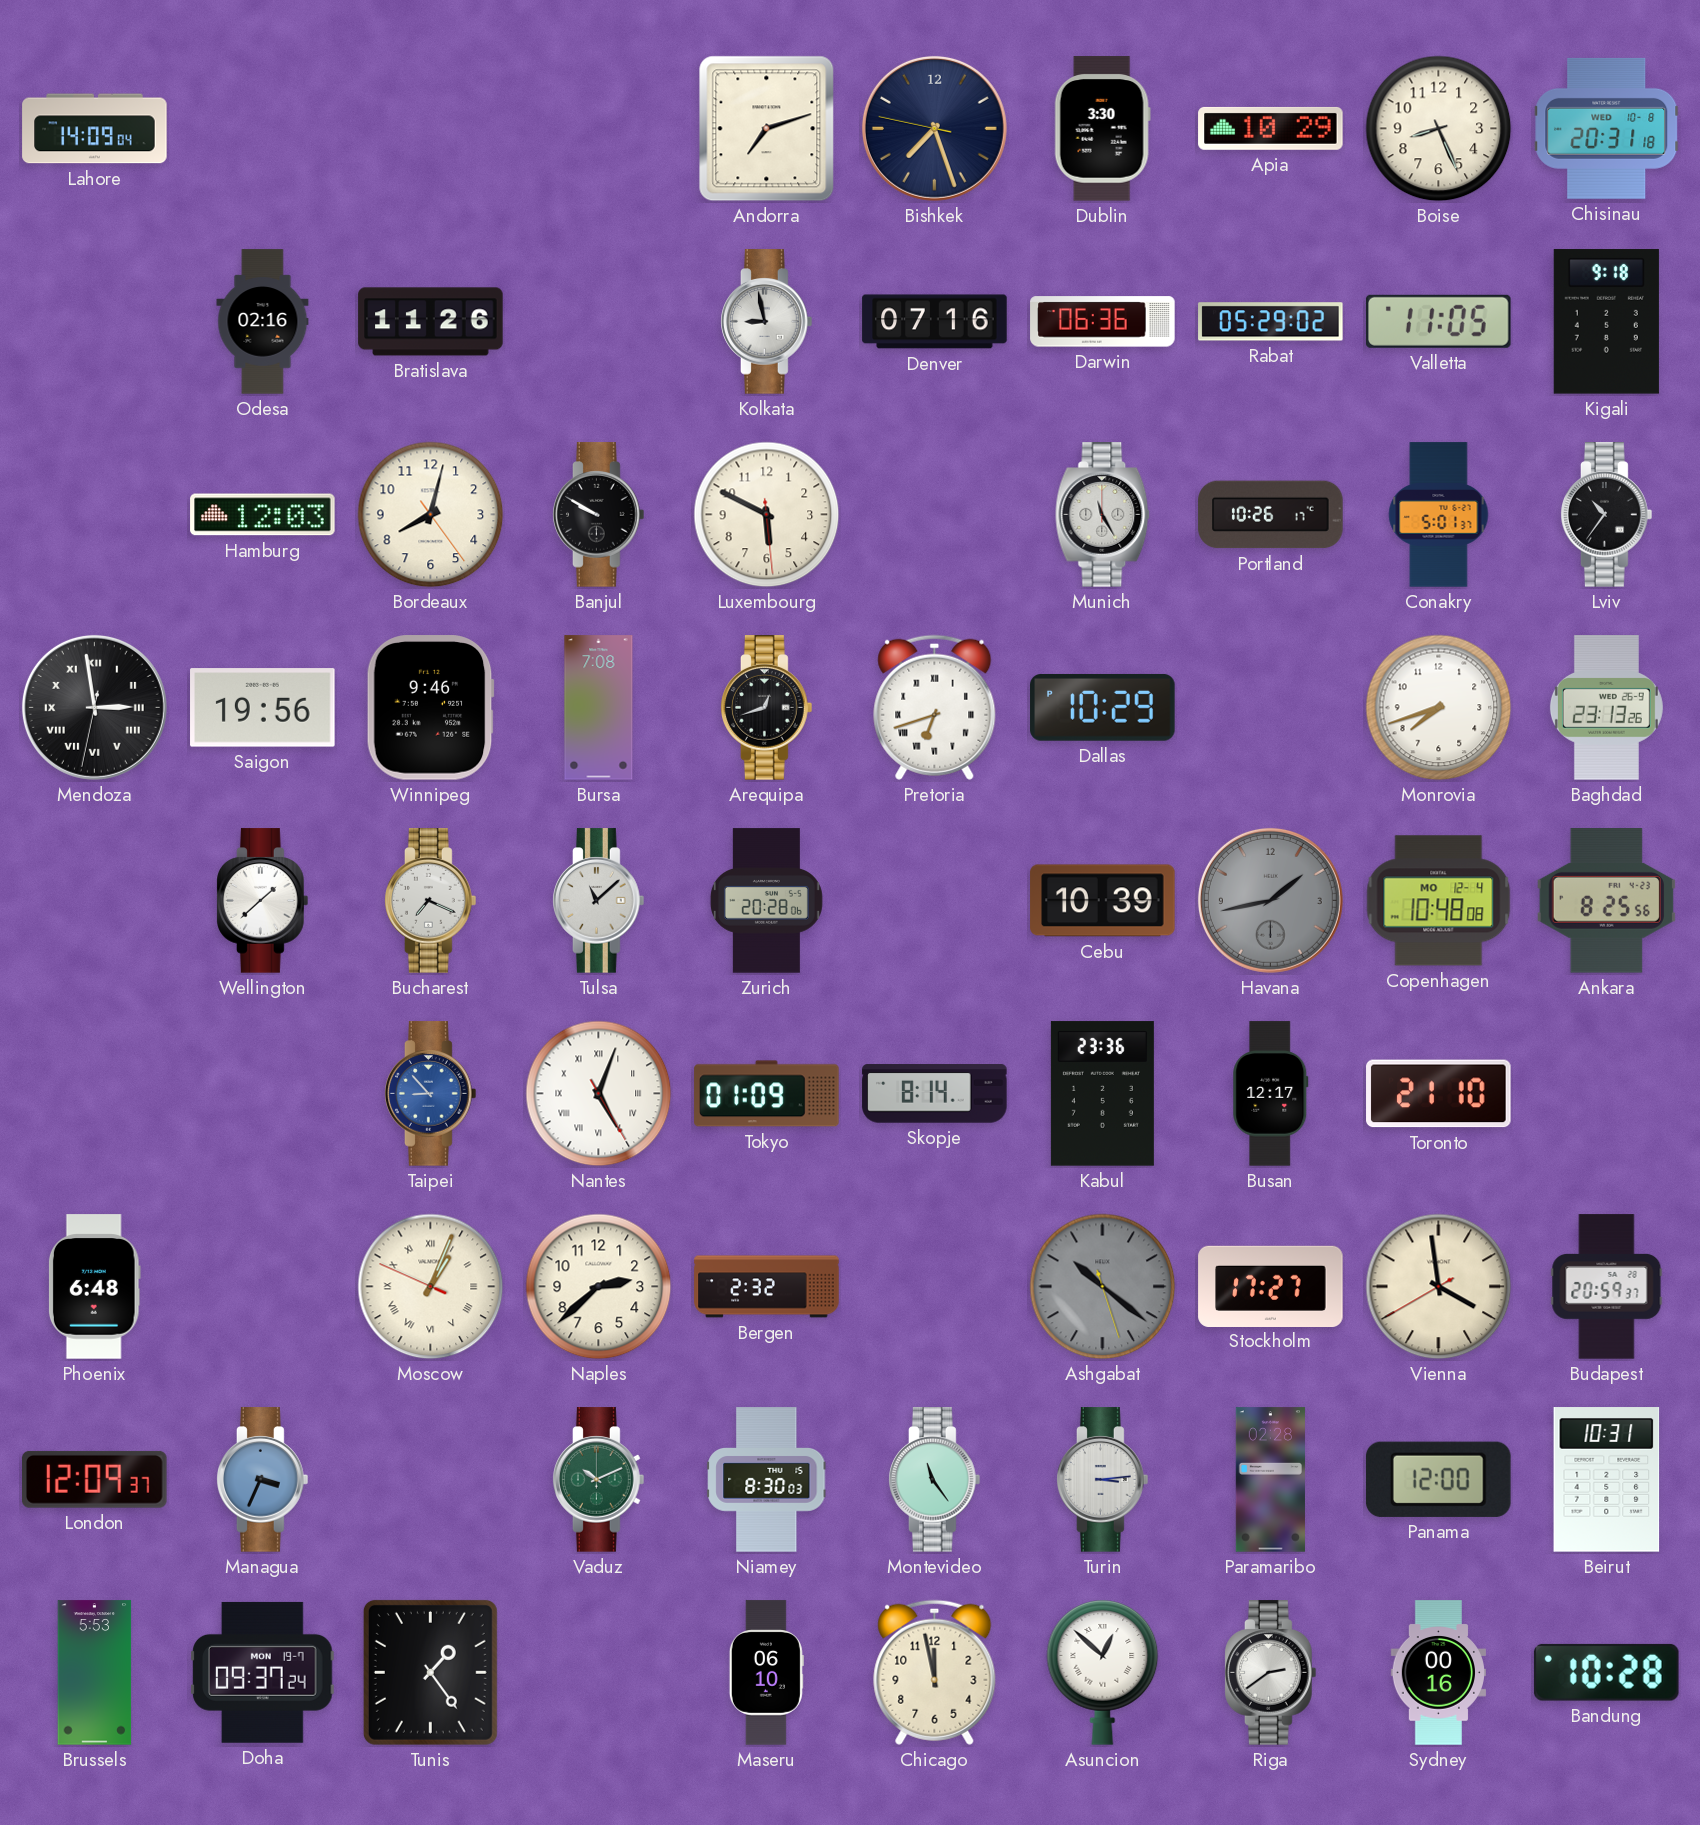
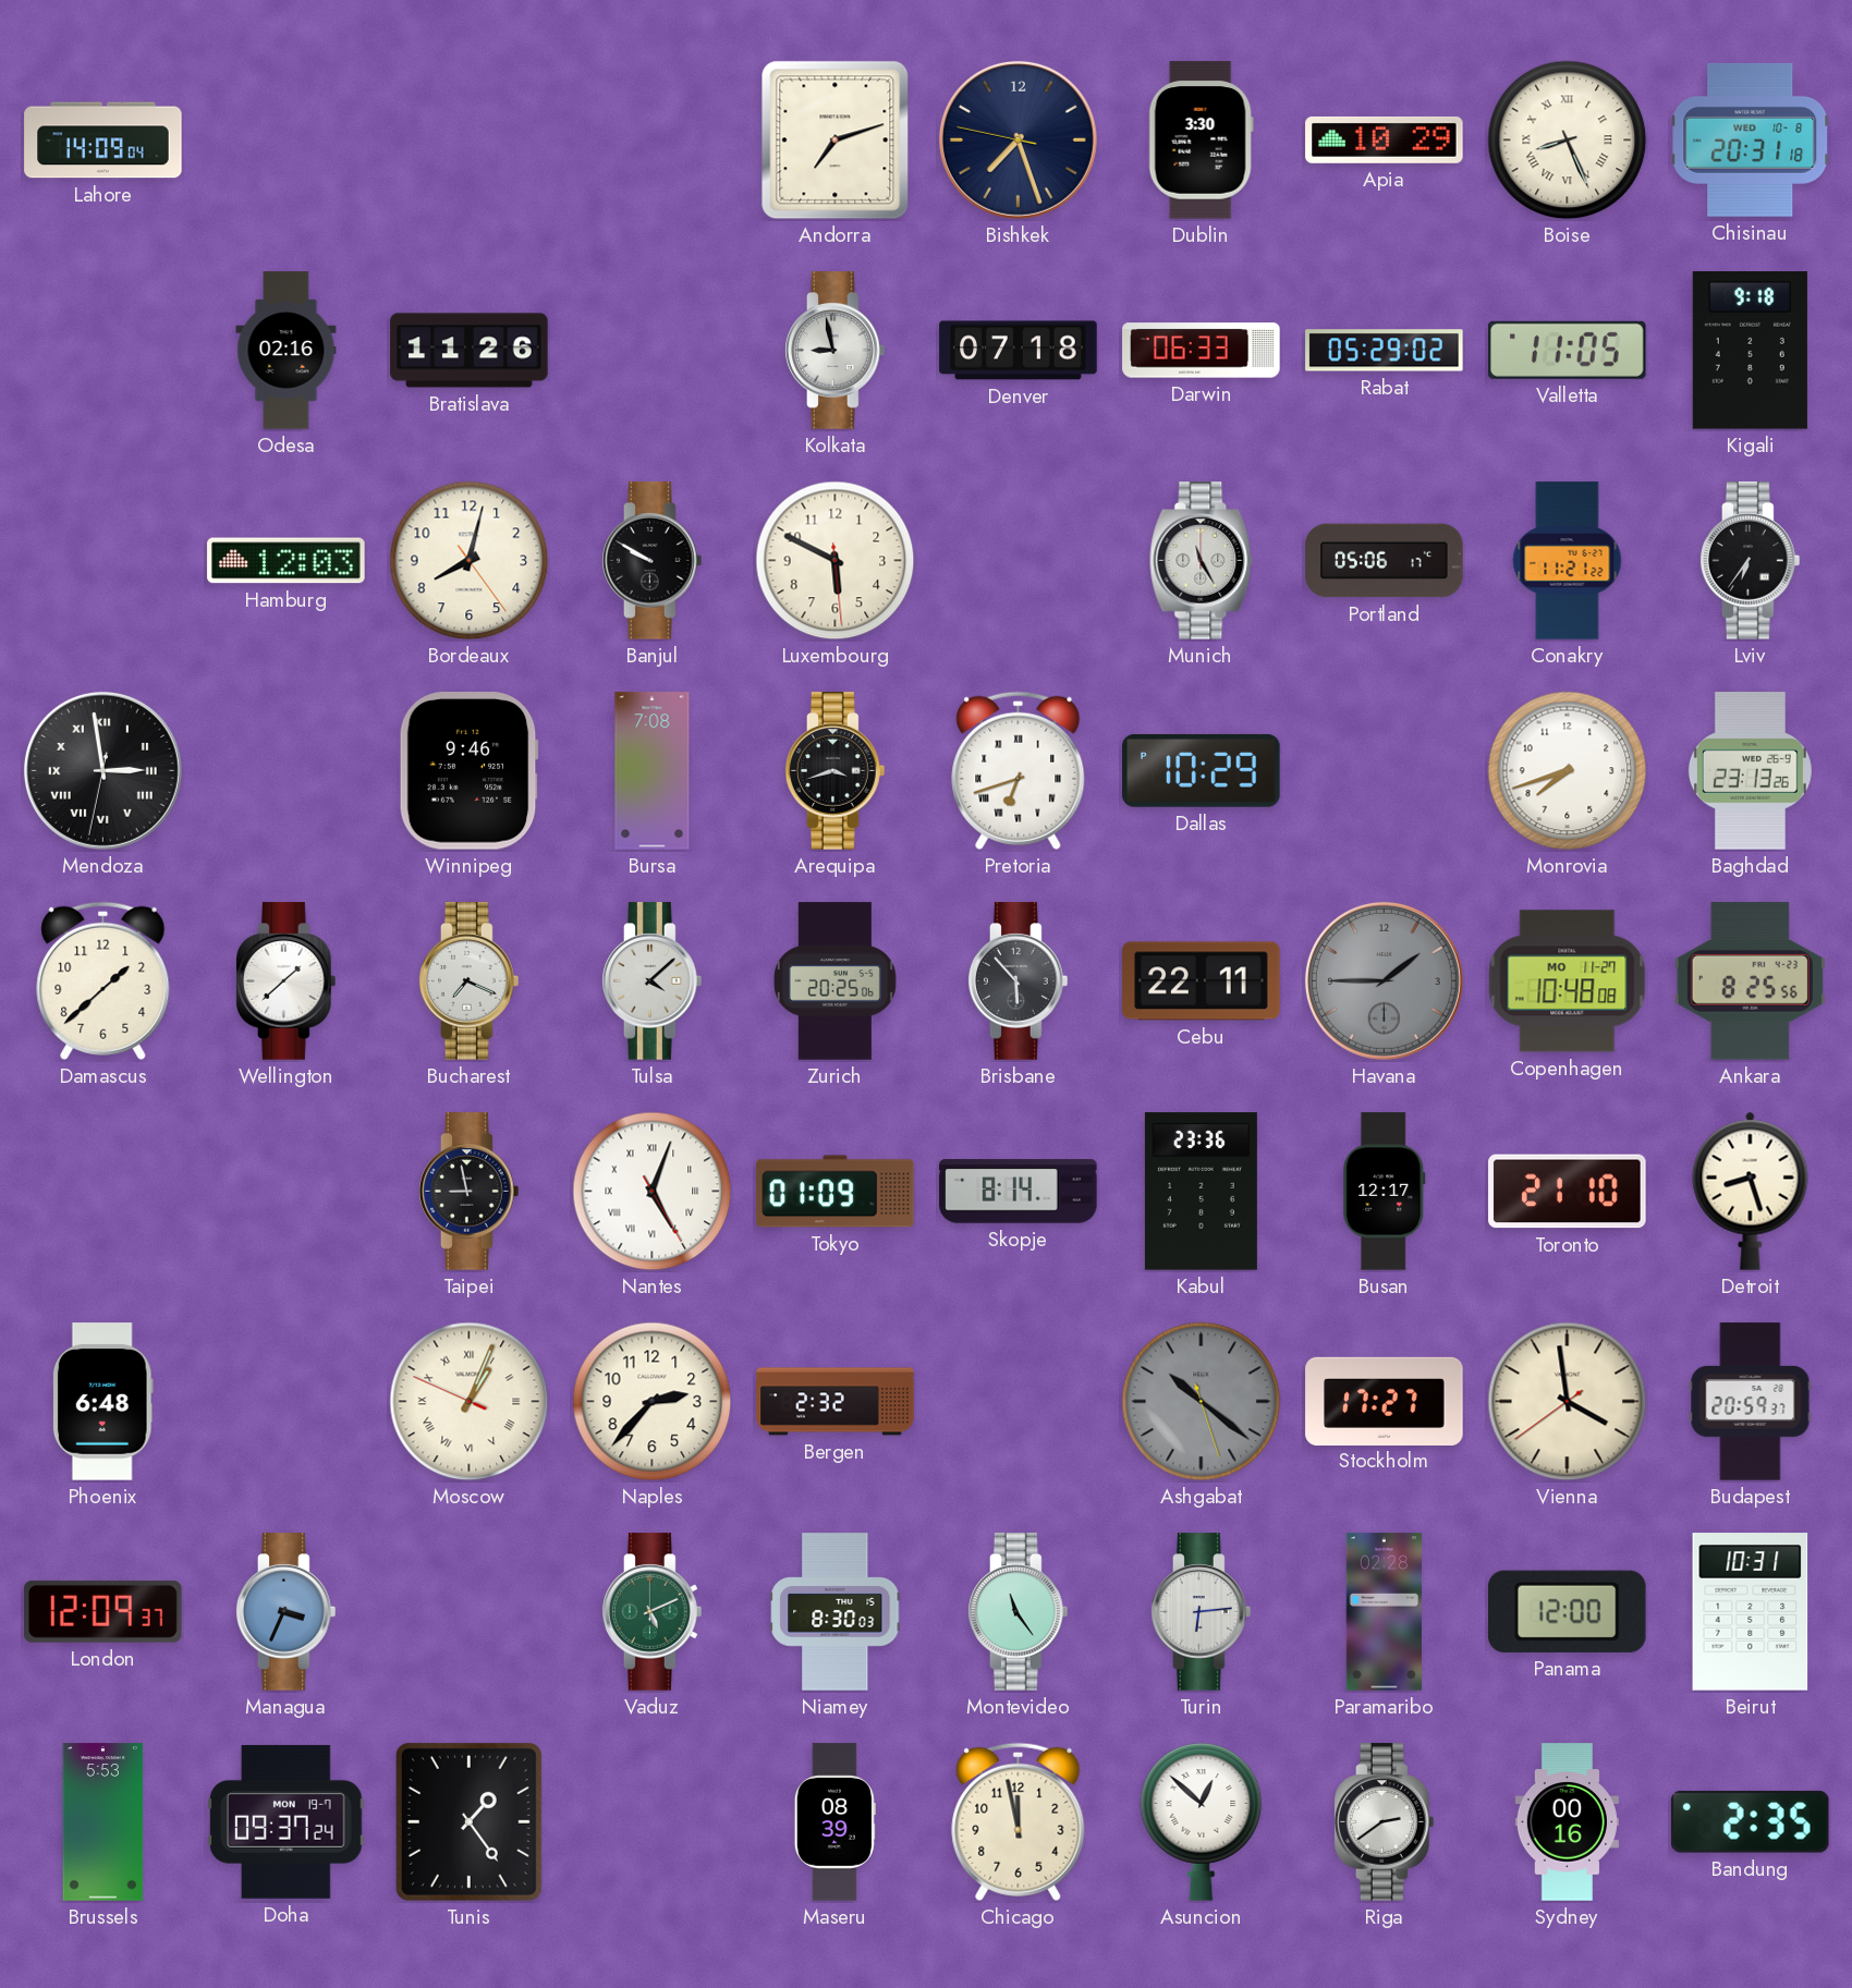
Boise numerals: Arabic -> Roman
Denver: 07:16 -> 07:18
Darwin: 06:36 -> 06:33
Portland: 10:26 -> 05:06
Conakry: 5:01 -> 11:21
Lviv: 10:36 -> 6:36
Saigon: 19:56 -> none
Arequipa: 12:42 -> 3:42
Damascus: none -> 1:38
Tulsa: 11:08 -> 4:08
Zurich: 20:28 -> 20:25
Brisbane: none -> 5:53
Cebu: 10:39 -> 22:11
Havana: 1:43 -> 1:45
Copenhagen date: MO 12-4 -> MO 11-27
Taipei: 8:53 -> 8:58
Taipei dial: blue -> black
Detroit: none -> 8:27
Naples: 2:38 -> 2:37
Vienna: 3:58:40 -> 3:58:39
Vaduz: 10:11 -> 5:11
Turin: 3:14 -> 6:14
Maseru: 06:10 -> 08:39
Bandung: 10:28 -> 2:35
